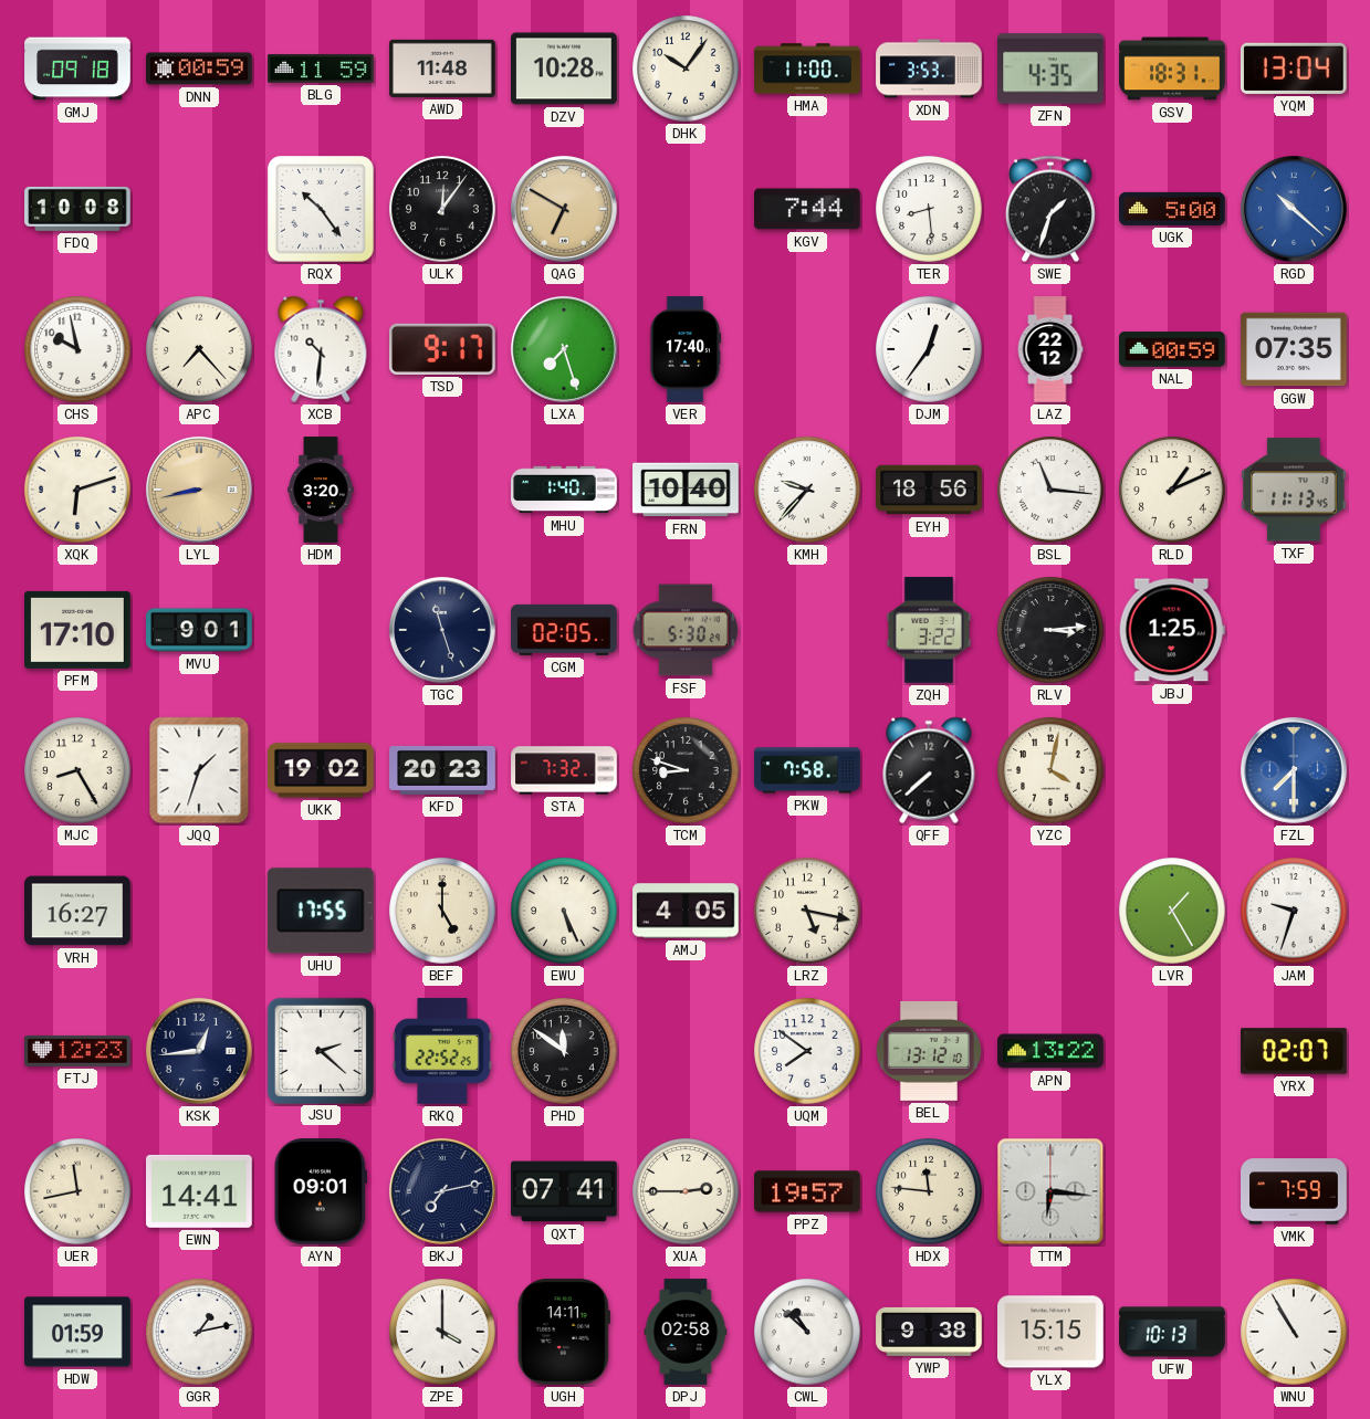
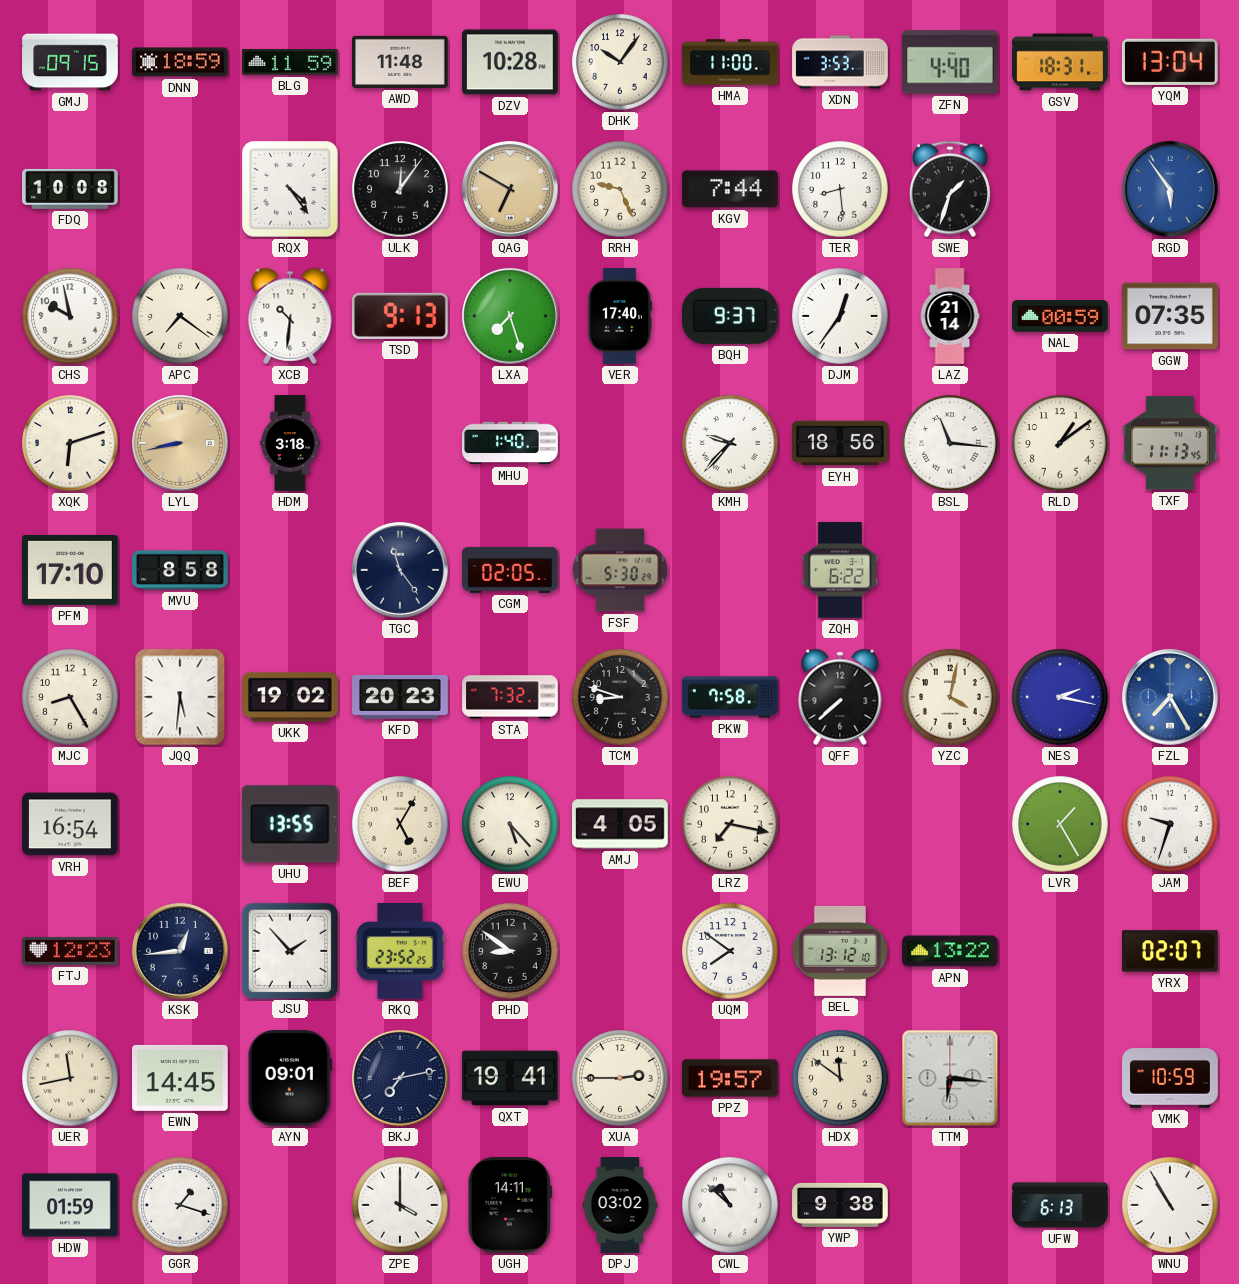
GMJ: 09:18 -> 09:15
DNN: 00:59 -> 18:59
ZFN: 4:35 -> 4:40
RQX: 10:24 -> 4:24
RRH: none -> 9:26
UGK: 5:00 -> none
RGD: 10:22 -> 5:54
APC: 7:23 -> 7:21
TSD: 9:17 -> 9:13
BQH: none -> 9:37
LAZ: 22:12 -> 21:14
HDM: 3:20 -> 3:18
FRN: 10:40 -> none
RLD: 1:11 -> 1:09
MVU: 9:01 -> 8:58
TGC: 11:27 -> 11:24
ZQH: 3:22 -> 6:22
RLV: 3:14 -> none
JBJ: 1:25 -> none
JQQ: 1:33 -> 5:31
NES: none -> 2:17
FZL: 7:30 -> 7:25
VRH: 16:27 -> 16:54
UHU: 17:55 -> 13:55
BEF: 5:00 -> 5:05
EWU: 5:26 -> 5:23
LRZ: 5:17 -> 7:17
JSU: 2:22 -> 1:53
RKQ: 22:52 -> 23:52
PHD: 11:51 -> 8:51
EWN: 14:41 -> 14:45
QXT: 07:41 -> 19:41
HDX: 11:46 -> 11:51
VMK: 7:59 -> 10:59
GGR: 1:13 -> 1:18
DPJ: 02:58 -> 03:02
YLX: 15:15 -> none
UFW: 10:13 -> 6:13
